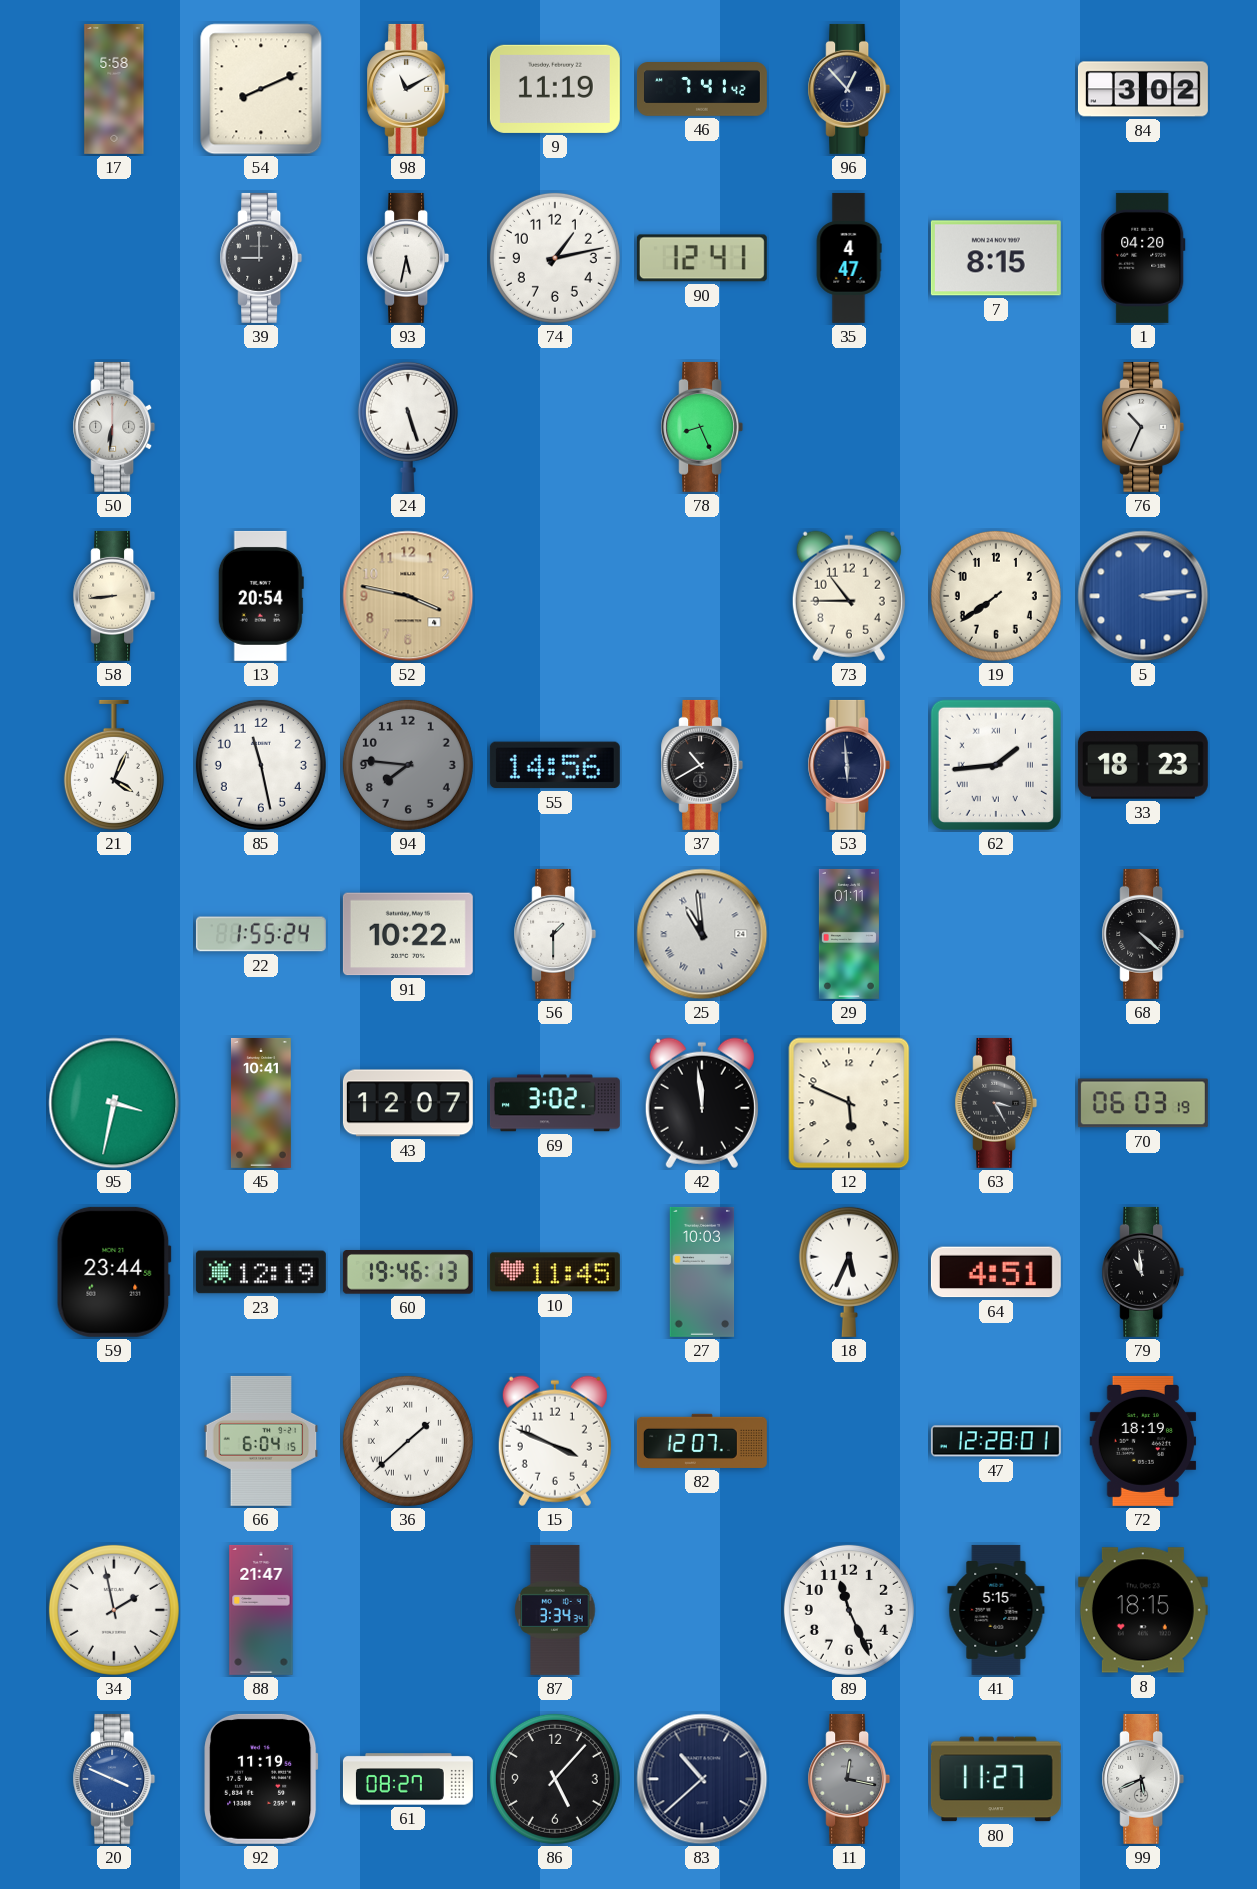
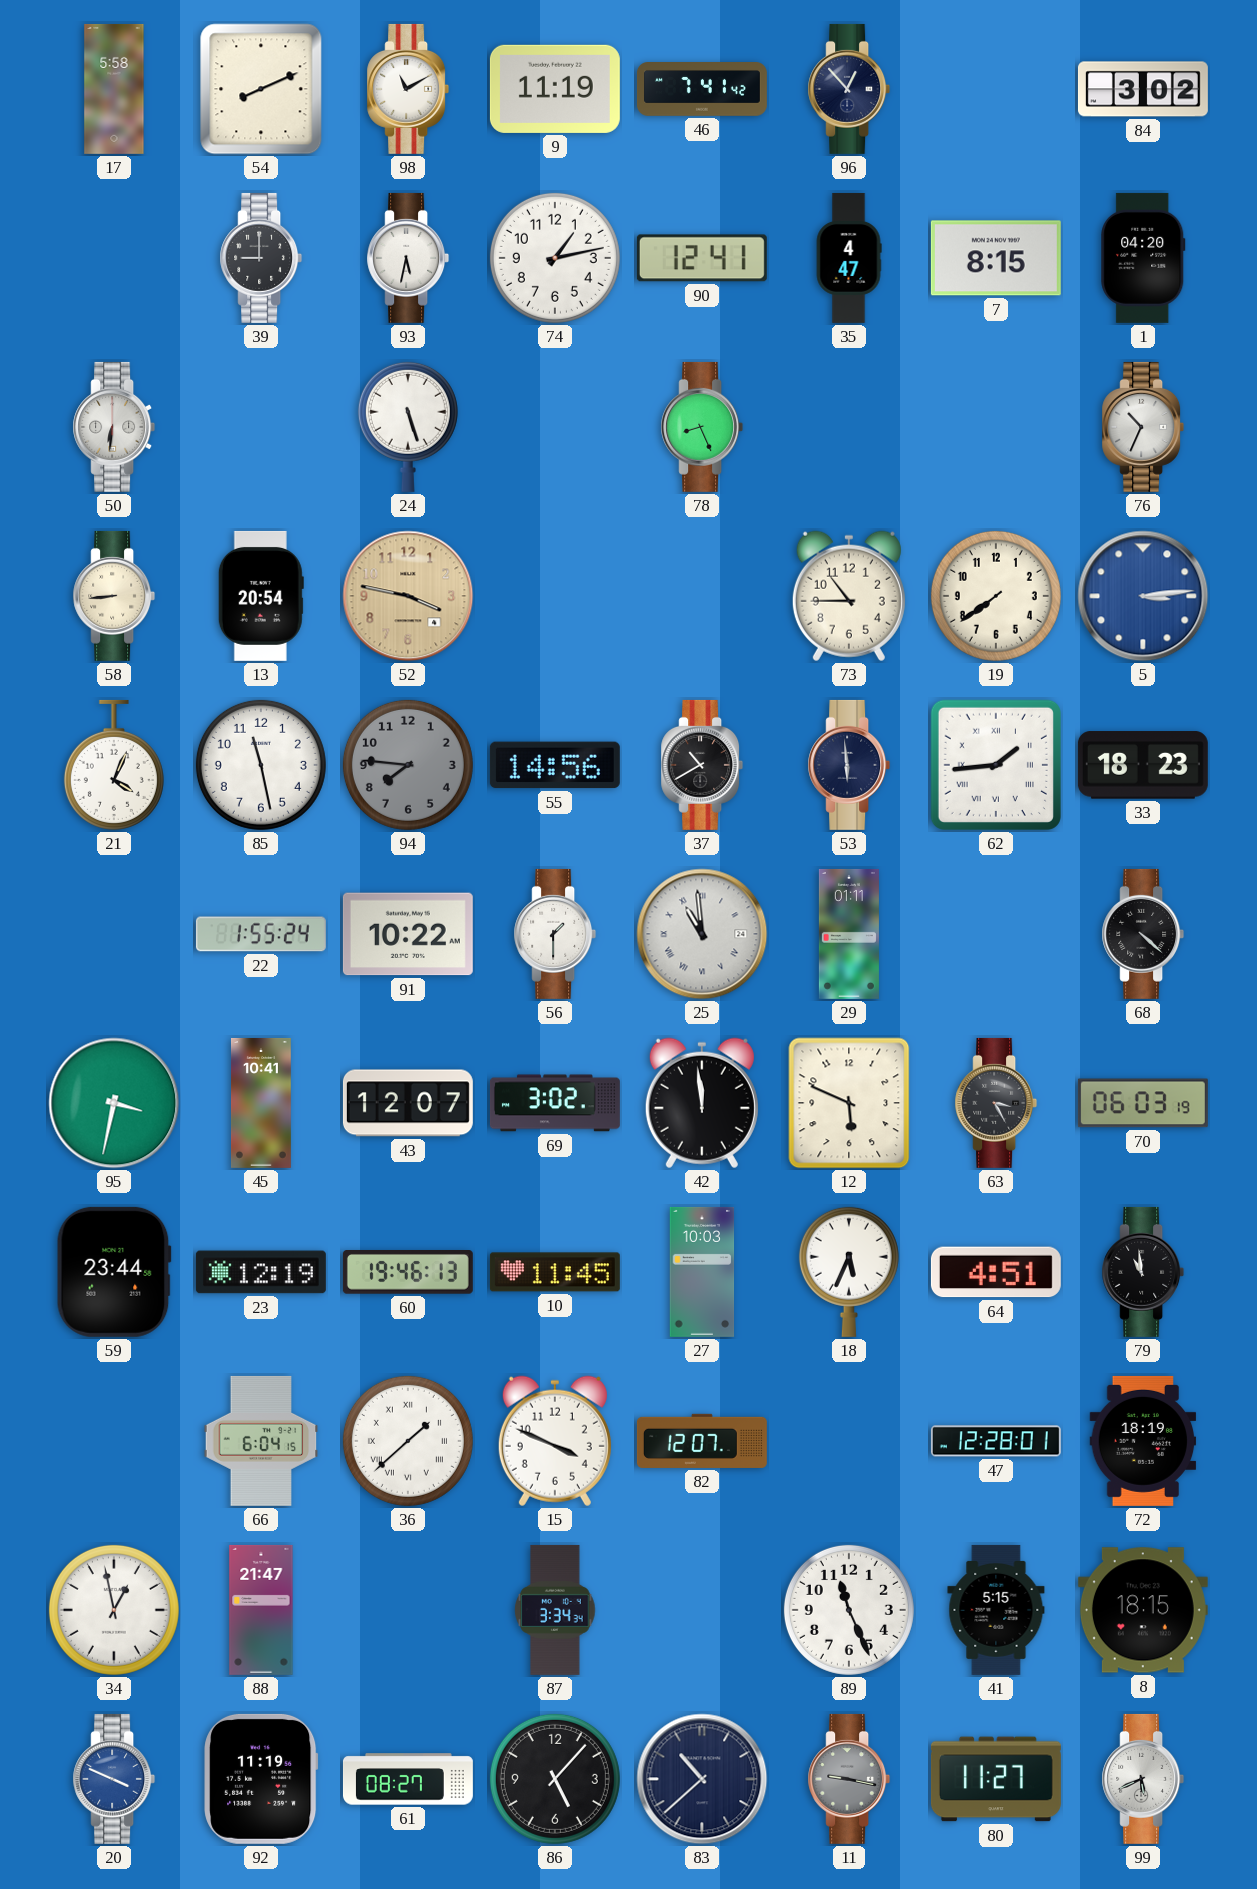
34: 1:58 -> 12:58
11: 12:17 -> 9:17
